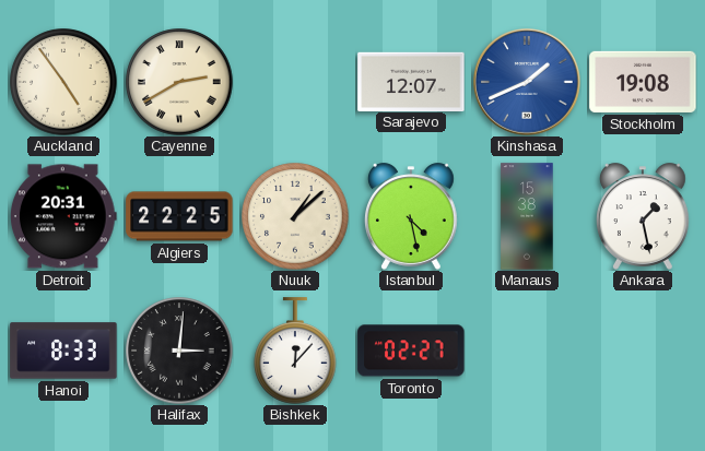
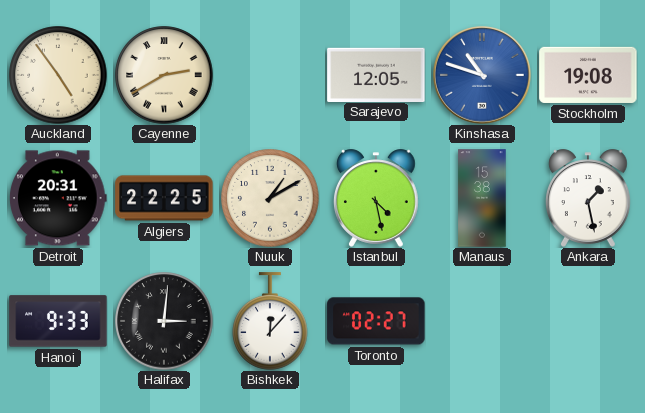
Sarajevo: 12:07 -> 12:05
Kinshasa: 1:41 -> 10:48
Nuuk: 1:08 -> 1:10
Hanoi: 8:33 -> 9:33
